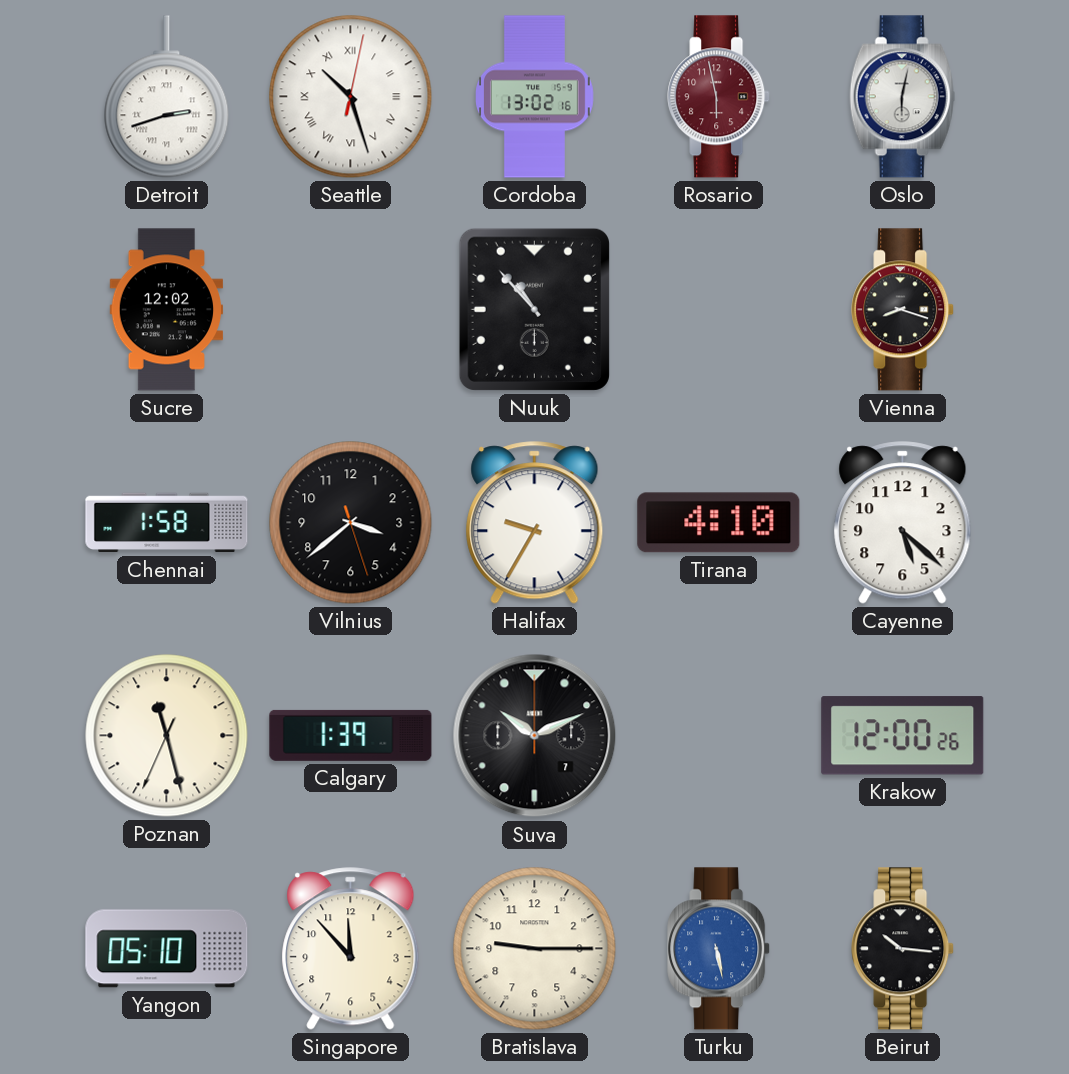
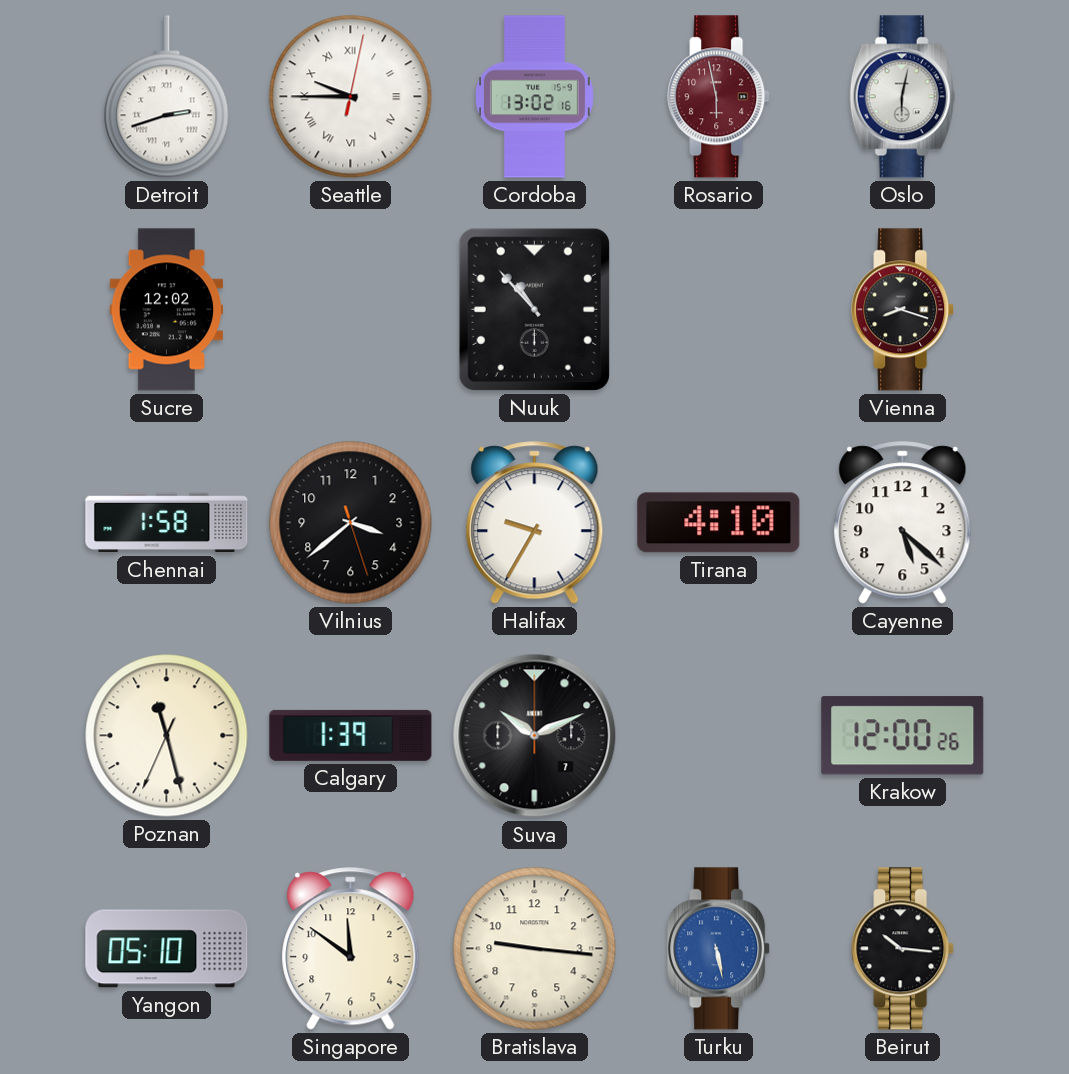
Seattle: 10:27 -> 9:45
Singapore: 11:53 -> 11:51
Bratislava: 9:15 -> 9:16
